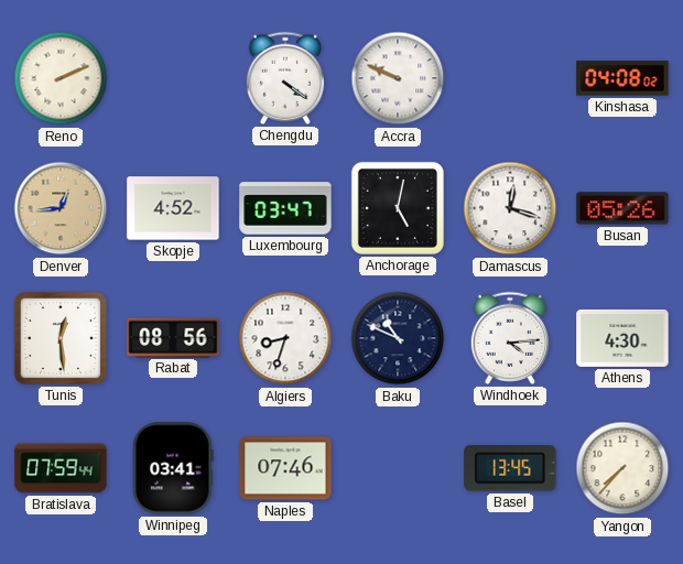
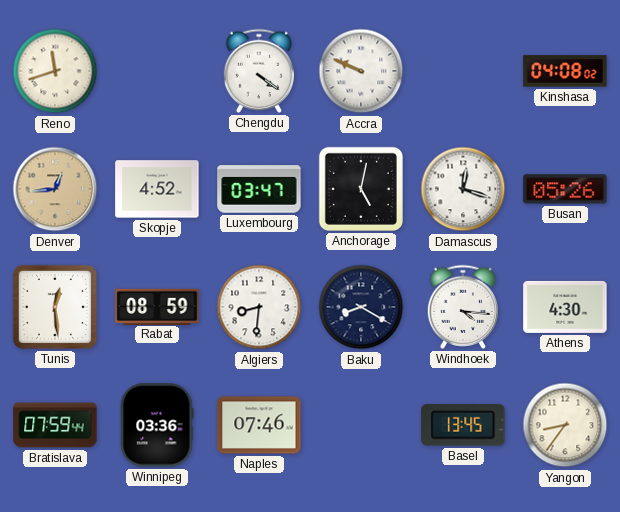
Reno: 2:11 -> 11:42
Rabat: 08:56 -> 08:59
Algiers: 8:33 -> 8:31
Baku: 10:49 -> 8:20
Windhoek: 4:14 -> 4:16
Winnipeg: 03:41 -> 03:36
Yangon: 7:37 -> 8:36
